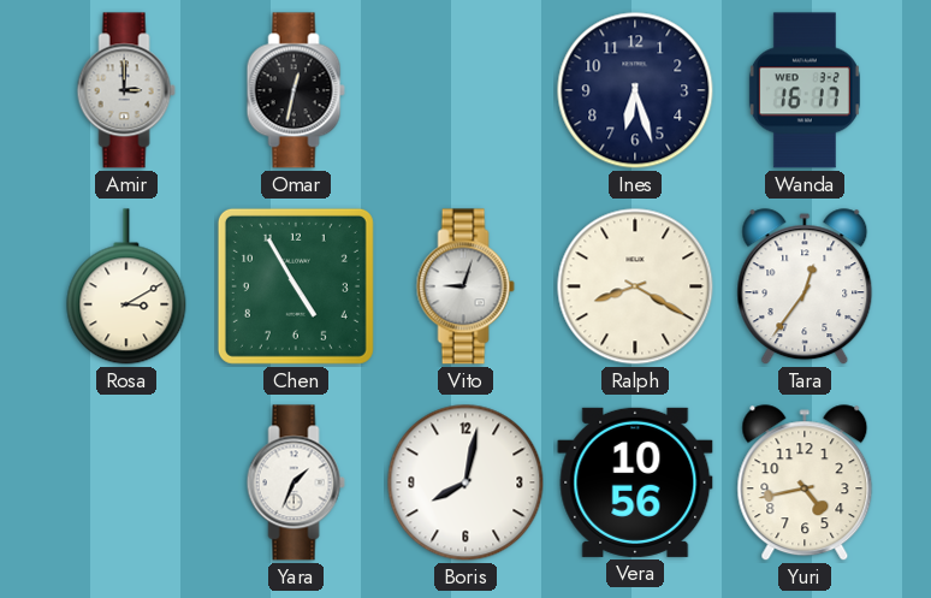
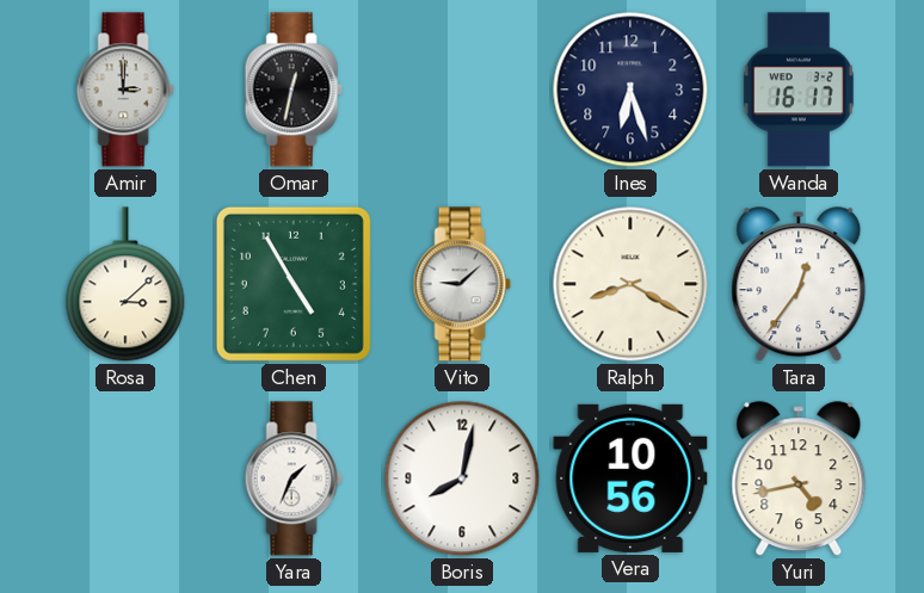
Rosa: 3:10 -> 3:08
Vito: 9:03 -> 9:08
